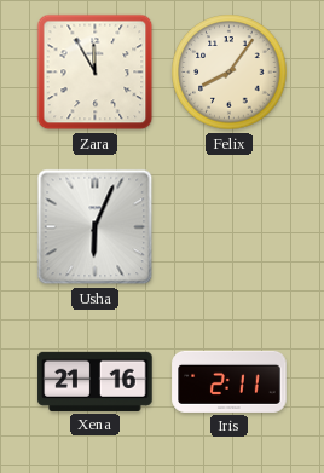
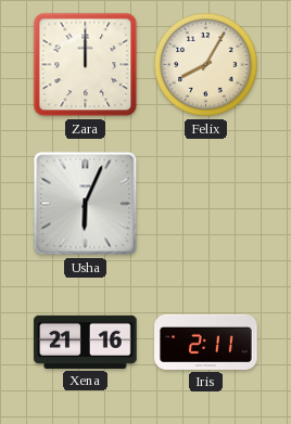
Zara: 11:55 -> 12:00
Felix: 8:06 -> 8:05
